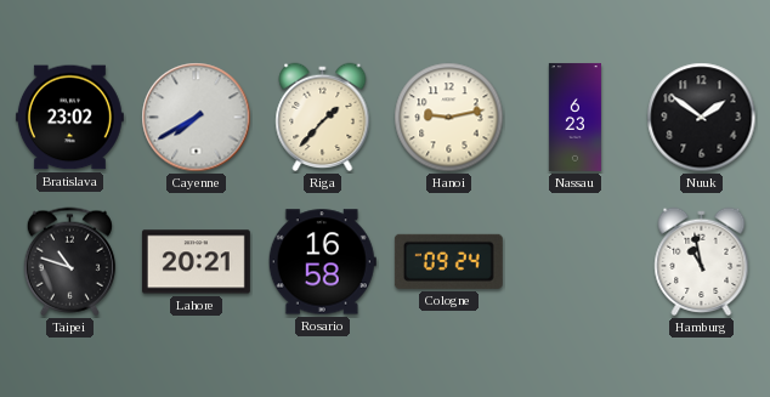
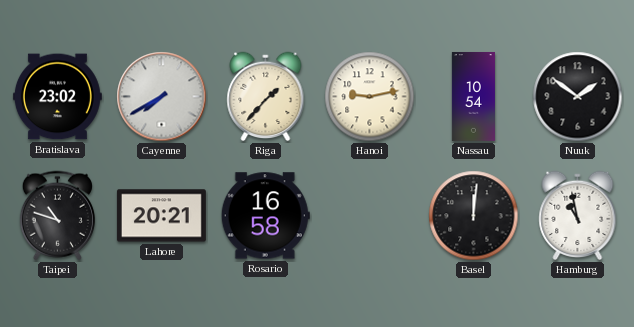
Nassau: 6:23 -> 10:54
Cologne: 09:24 -> none
Basel: none -> 12:01
